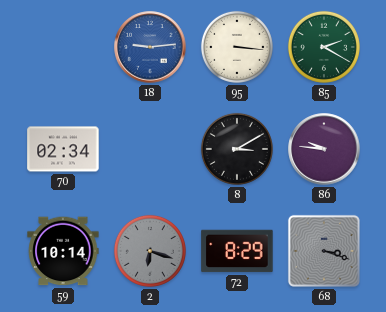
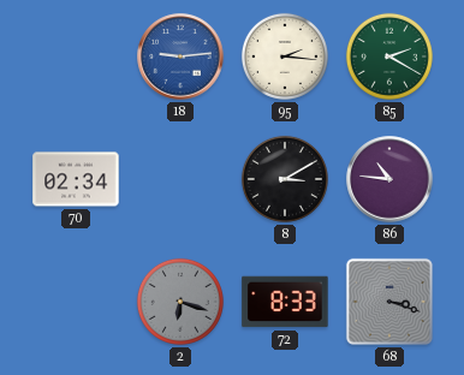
95: 3:16 -> 2:16
86: 9:46 -> 10:46
59: 10:14 -> none
72: 8:29 -> 8:33
